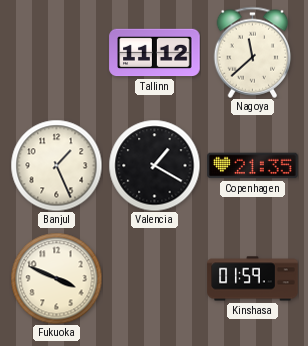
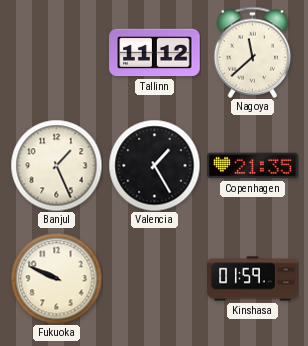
Valencia: 1:20 -> 1:25
Fukuoka: 3:49 -> 9:49
